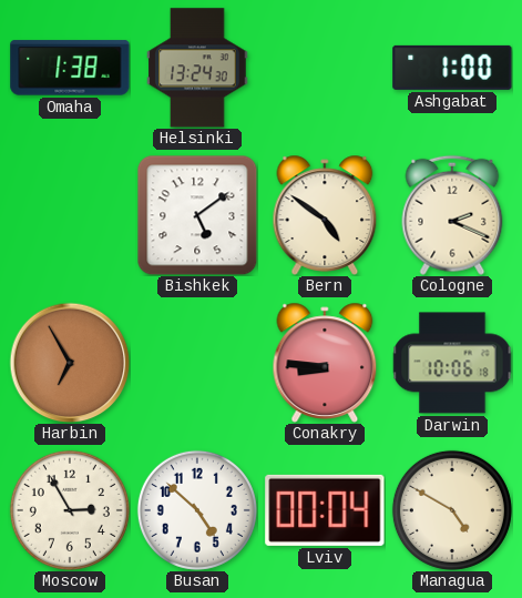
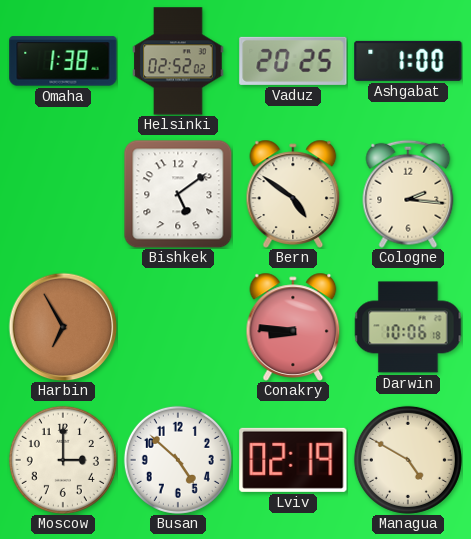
Helsinki: 13:24 -> 02:52
Vaduz: none -> 20:25
Cologne: 2:19 -> 2:16
Moscow: 2:55 -> 3:00
Lviv: 00:04 -> 02:19
